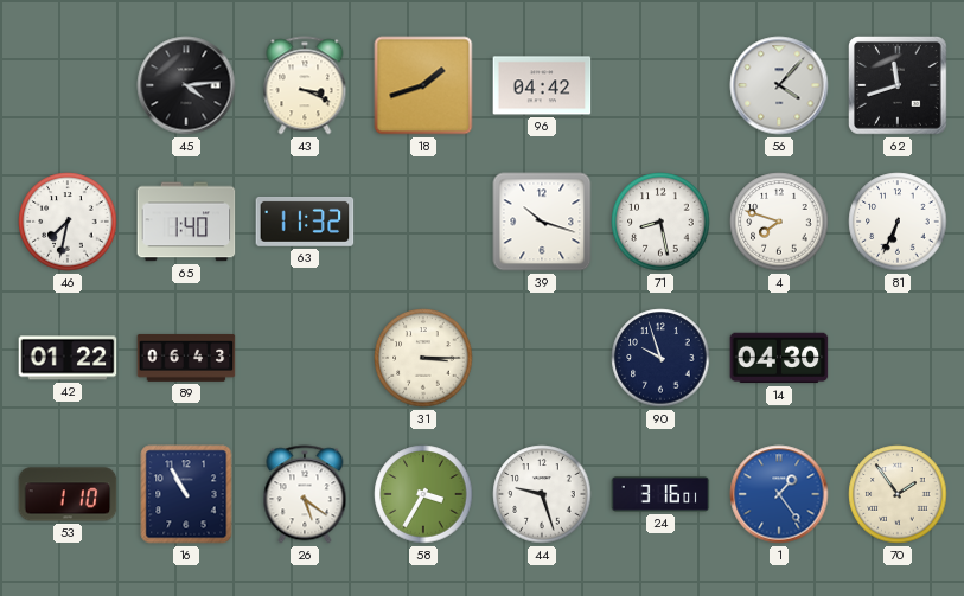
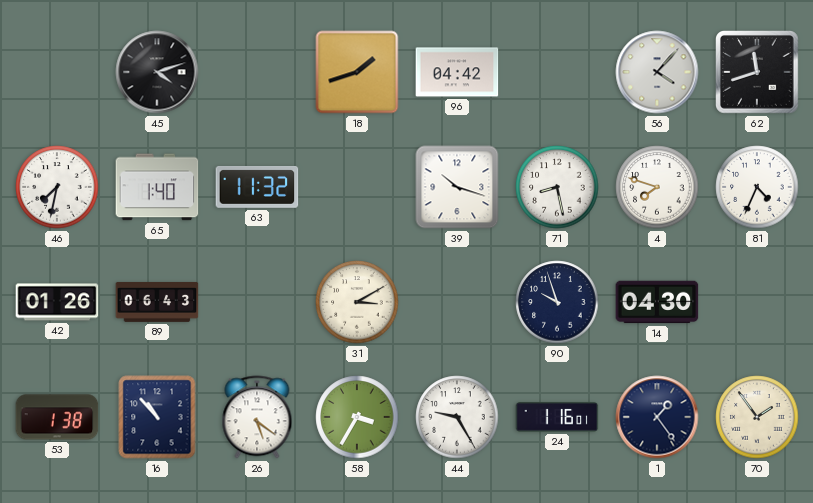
45: 4:14 -> 4:12
43: 3:19 -> none
81: 6:34 -> 4:34
42: 01:22 -> 01:26
31: 3:15 -> 3:10
53: 1:10 -> 1:38
16: 10:55 -> 10:53
44: 9:27 -> 9:25
24: 3:16 -> 1:16
1 dial: blue -> navy
